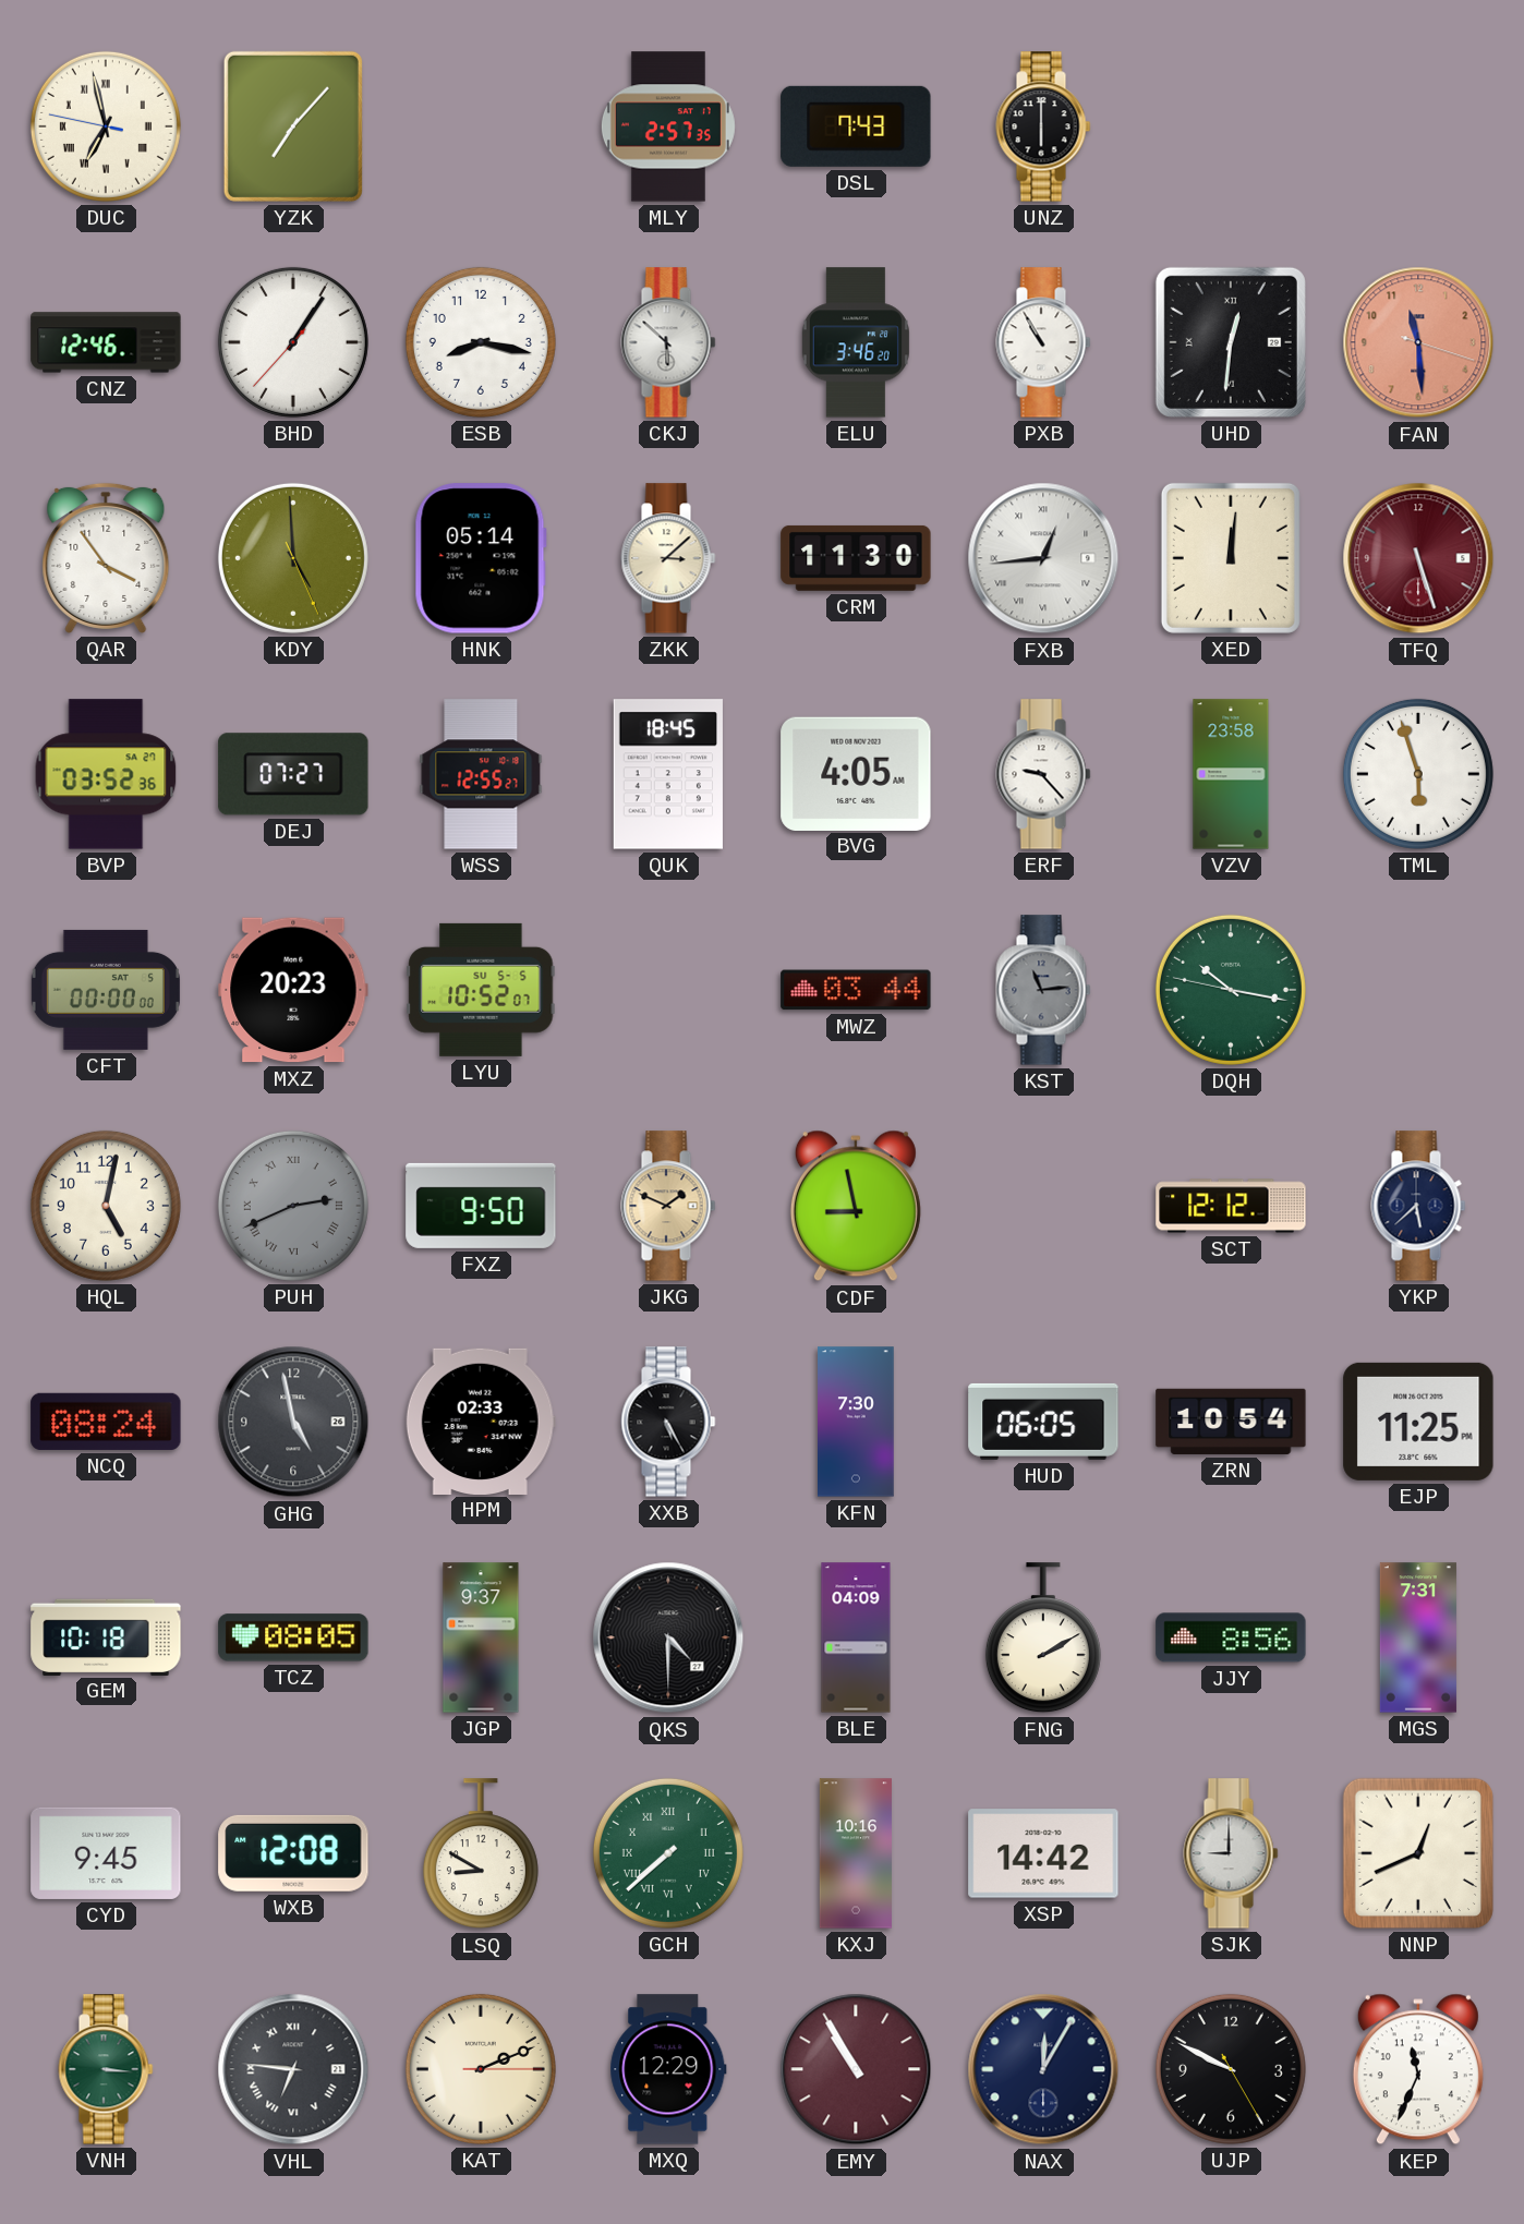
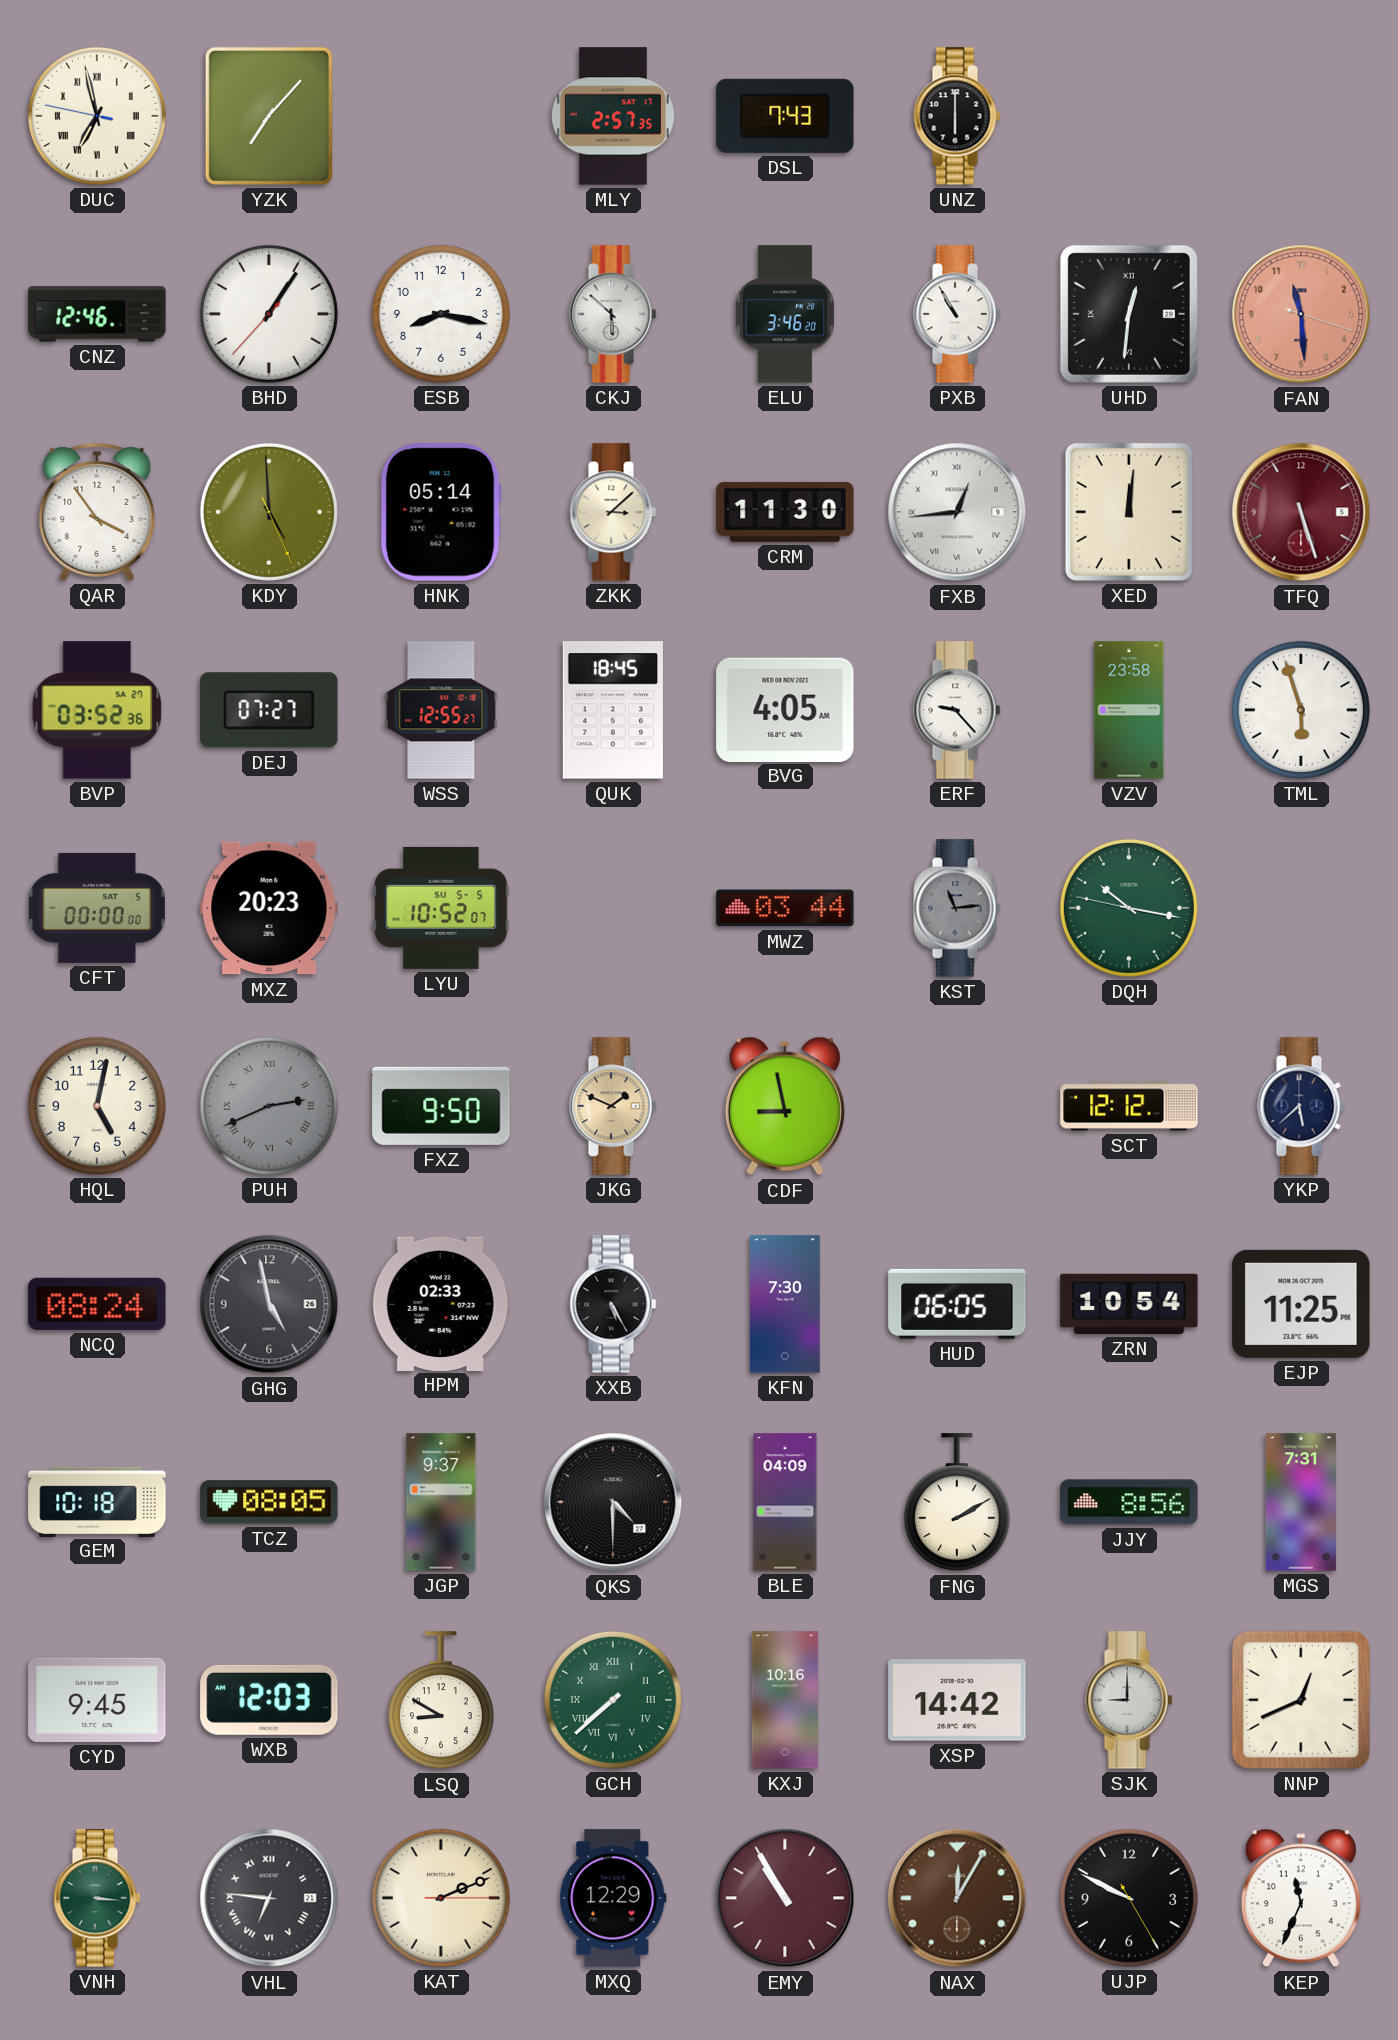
WXB: 12:08 -> 12:03
NAX dial: navy -> brown
